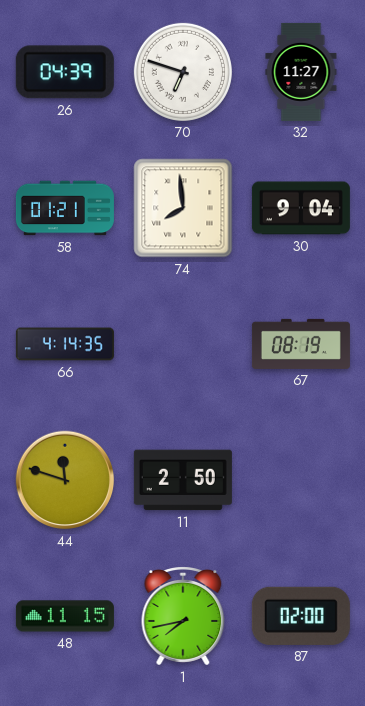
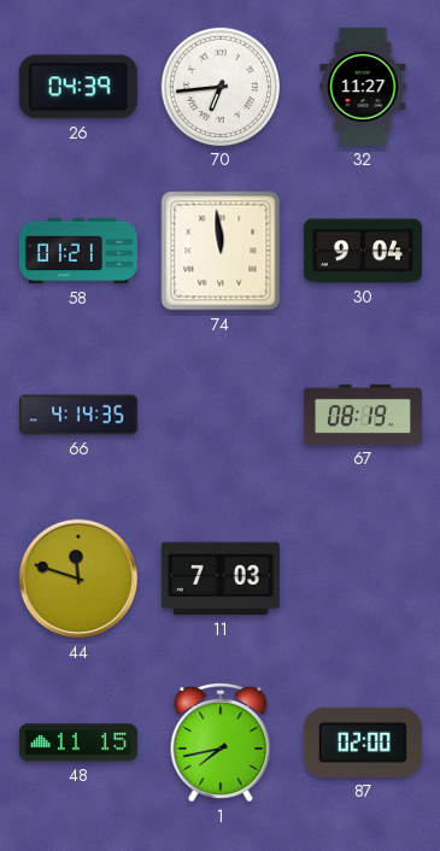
70: 6:48 -> 6:44
74: 7:59 -> 11:59
11: 2:50 -> 7:03
